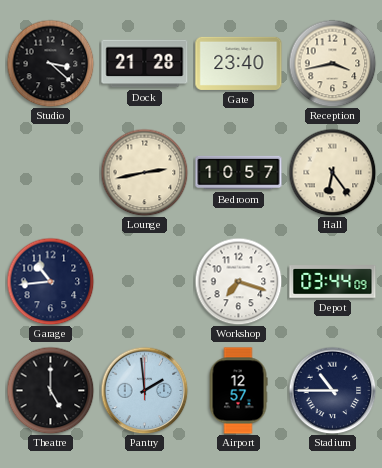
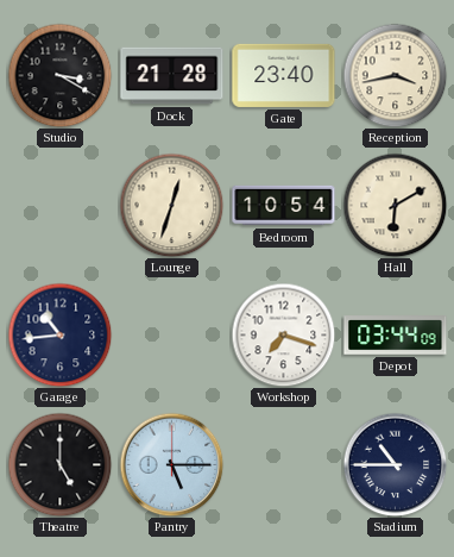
Studio: 3:22 -> 3:20
Lounge: 2:43 -> 12:33
Bedroom: 10:57 -> 10:54
Hall: 6:24 -> 6:10
Pantry: 1:59 -> 5:15
Airport: 12:57 -> none
